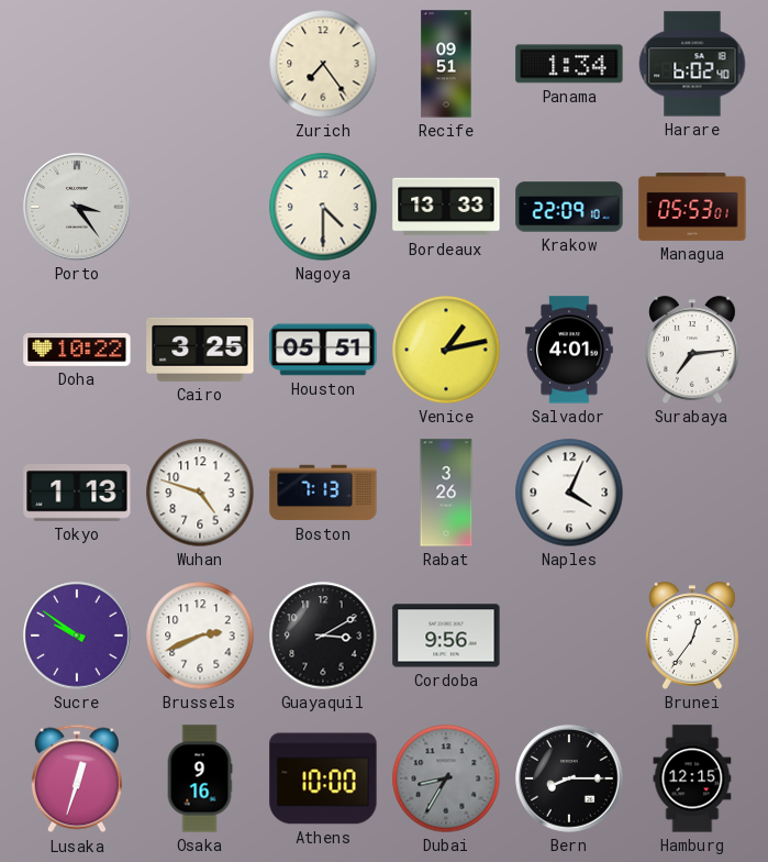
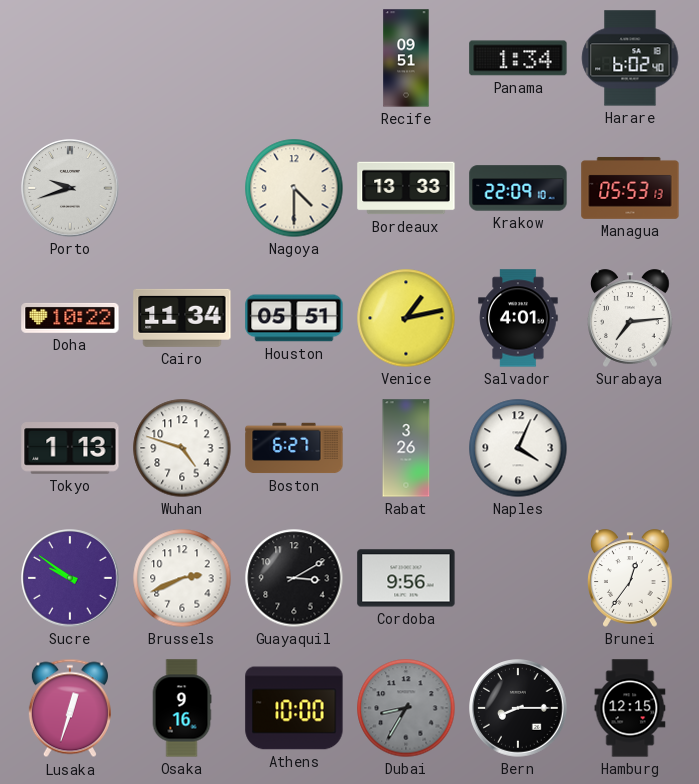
Zurich: 7:24 -> none
Porto: 3:24 -> 9:42
Managua: 05:53:01 -> 05:53:13
Cairo: 3:25 -> 11:34
Boston: 7:13 -> 6:27
